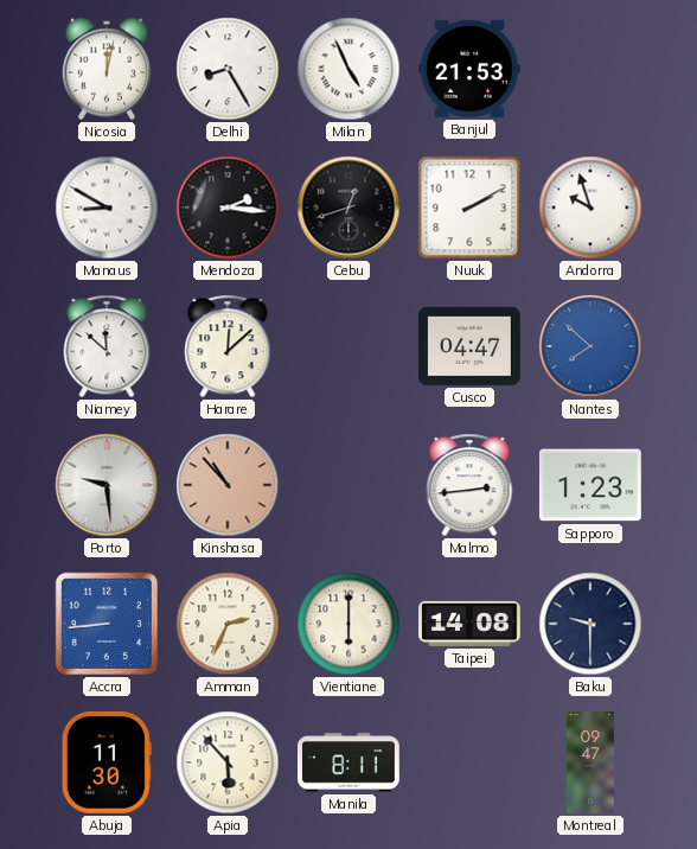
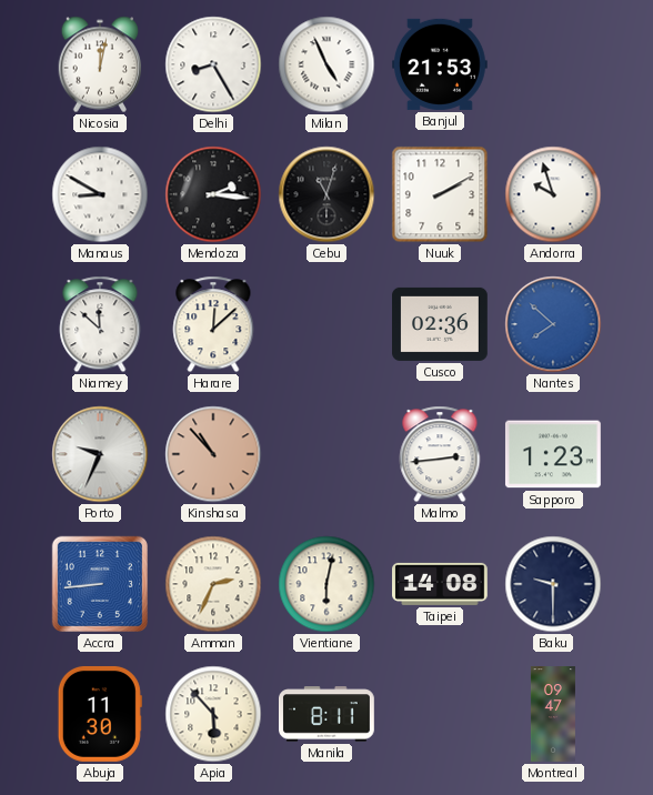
Cebu: 12:42 -> 11:03
Cusco: 04:47 -> 02:36
Porto: 9:29 -> 9:34
Vientiane: 6:00 -> 6:02
